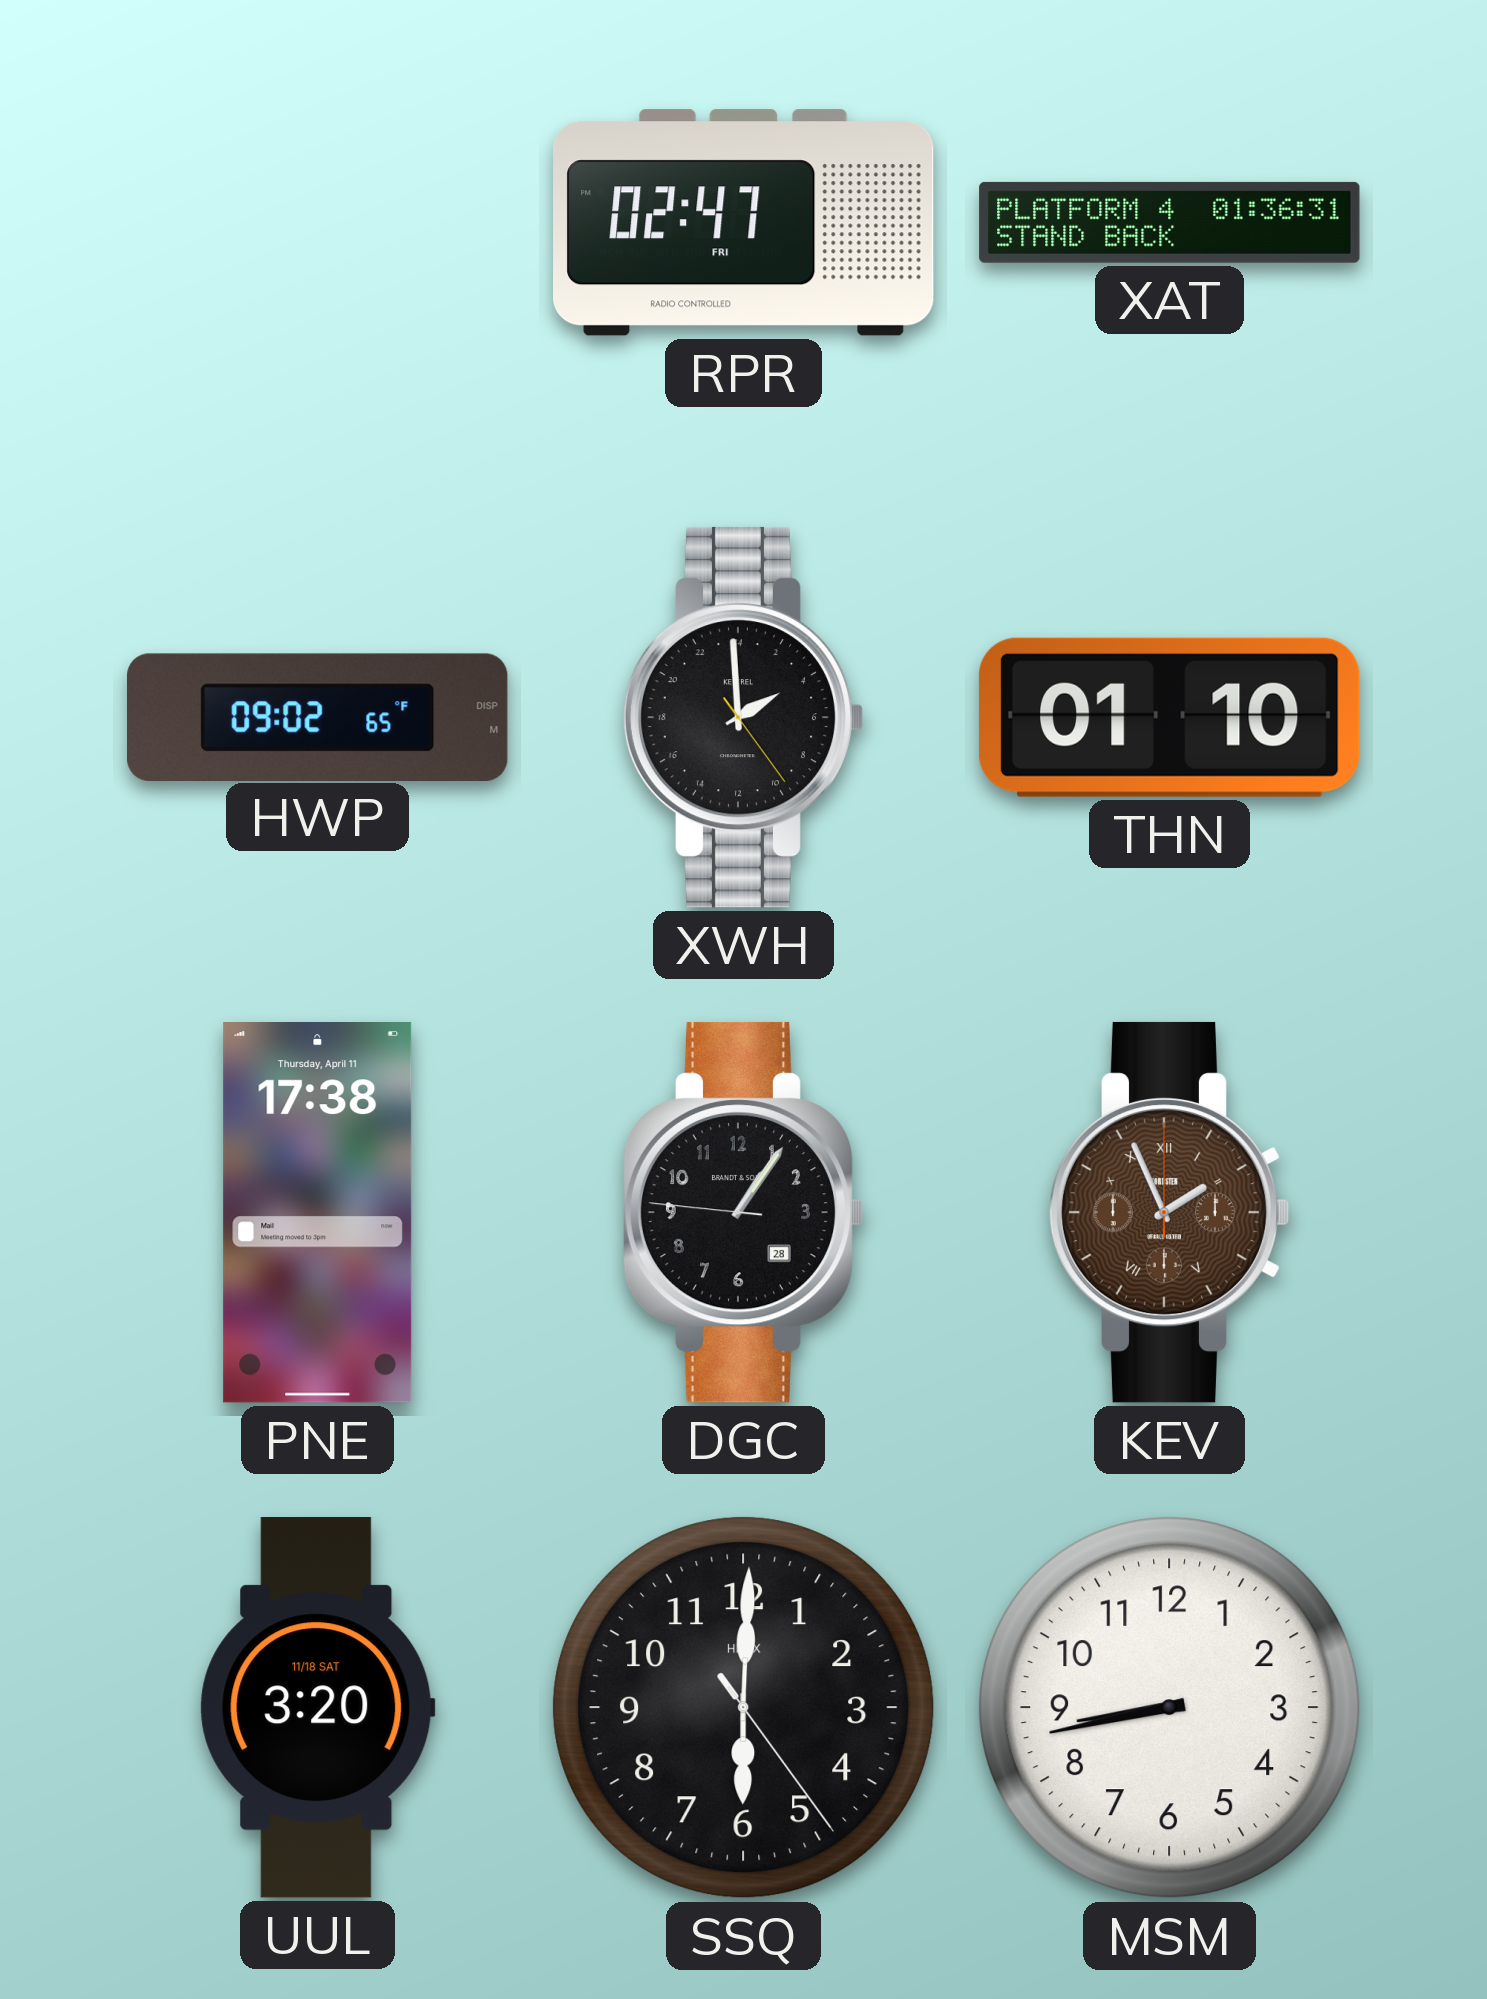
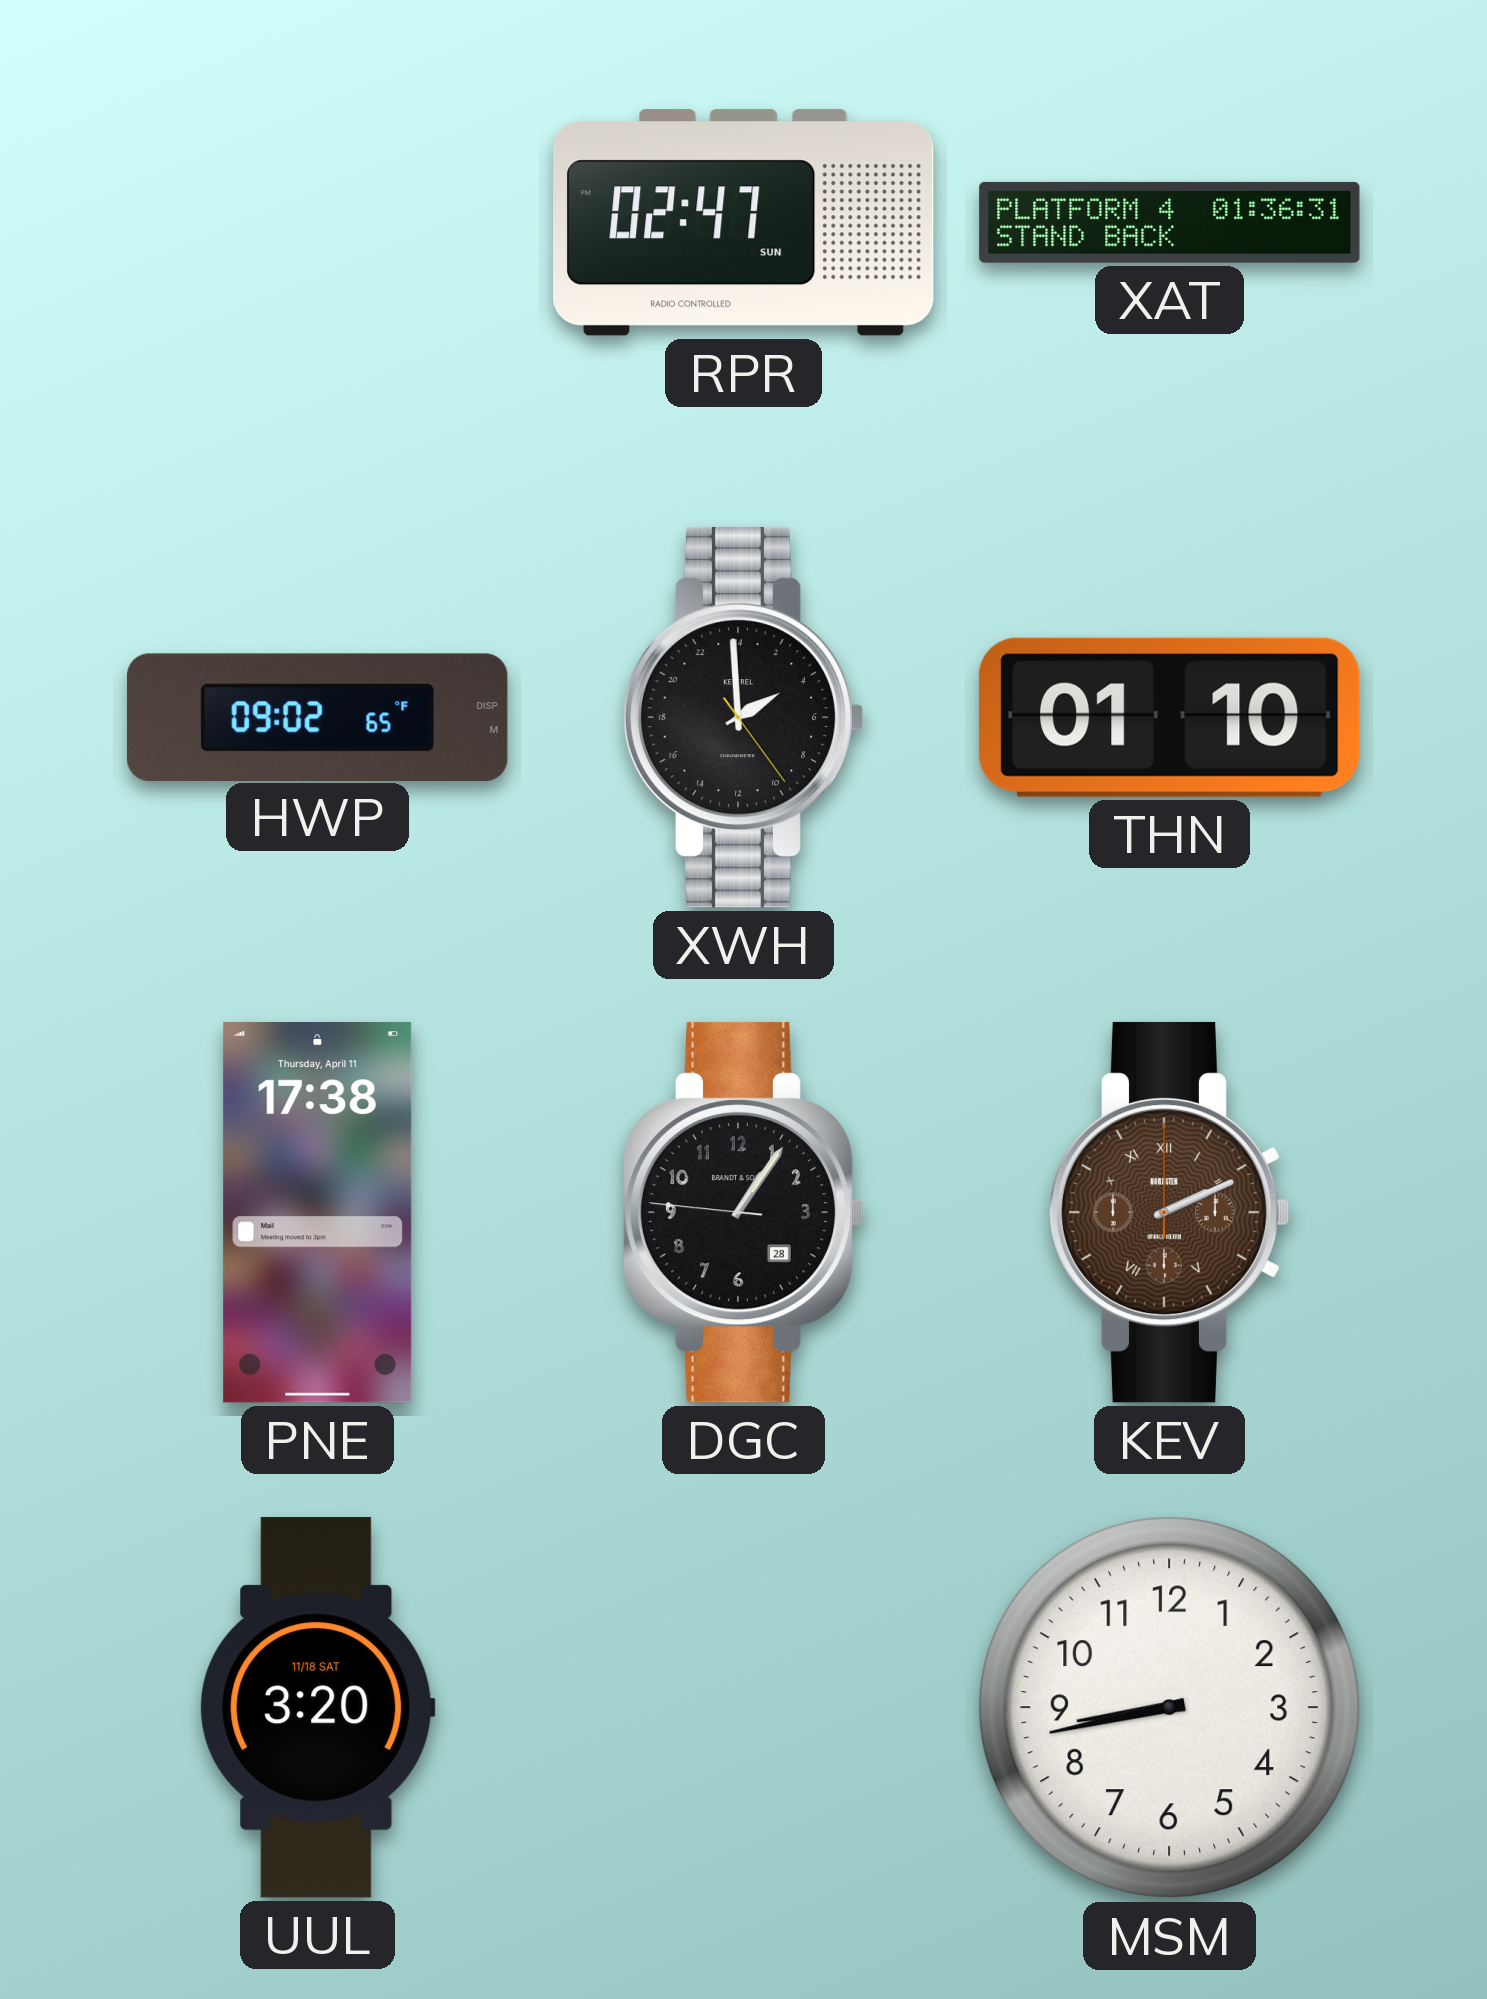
RPR date: FRI -> SUN
KEV: 1:56 -> 2:11
SSQ: 6:00 -> none
